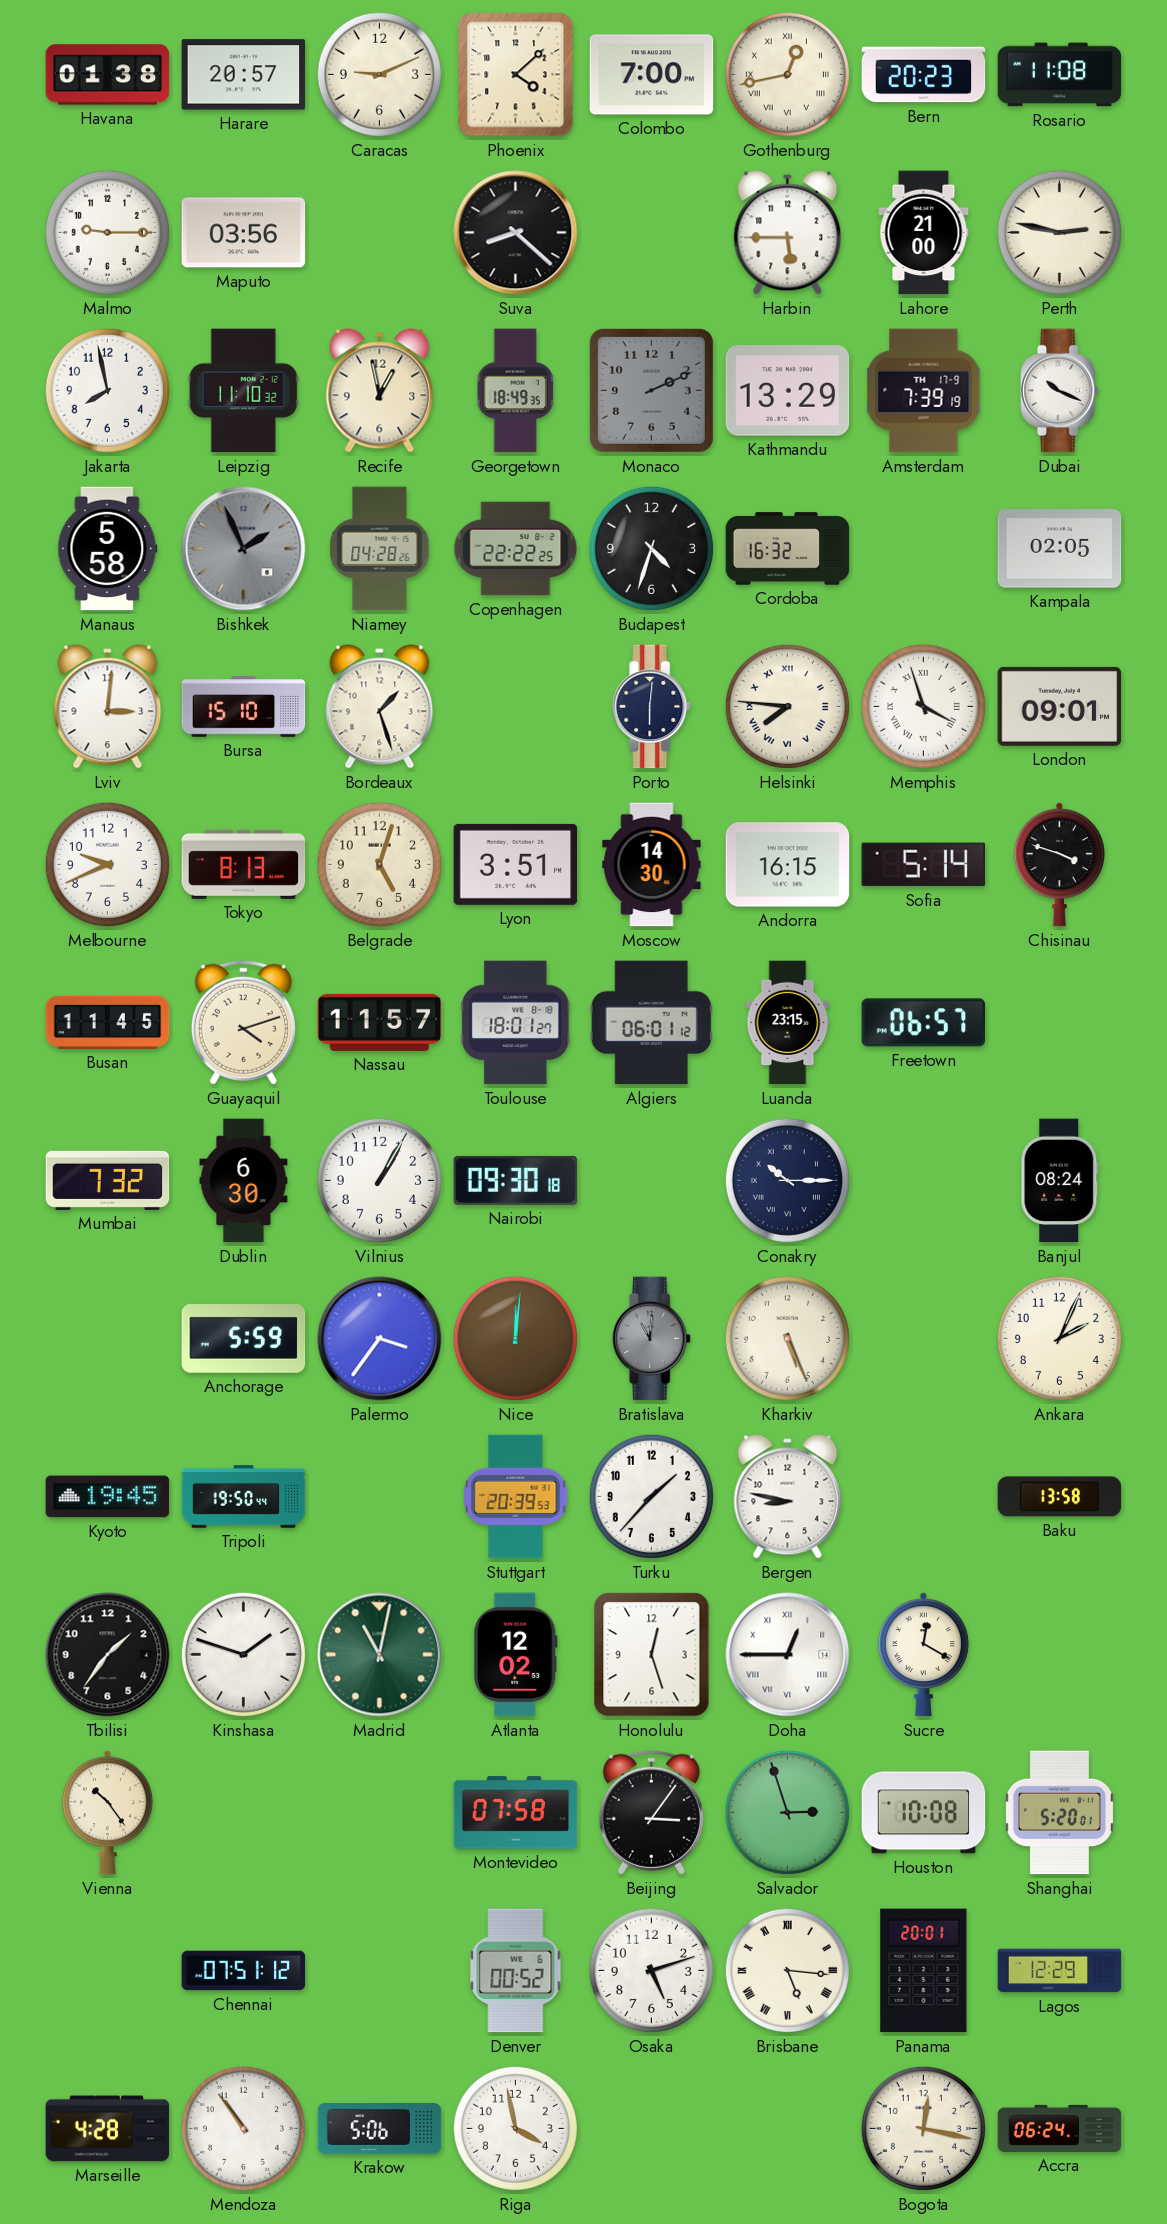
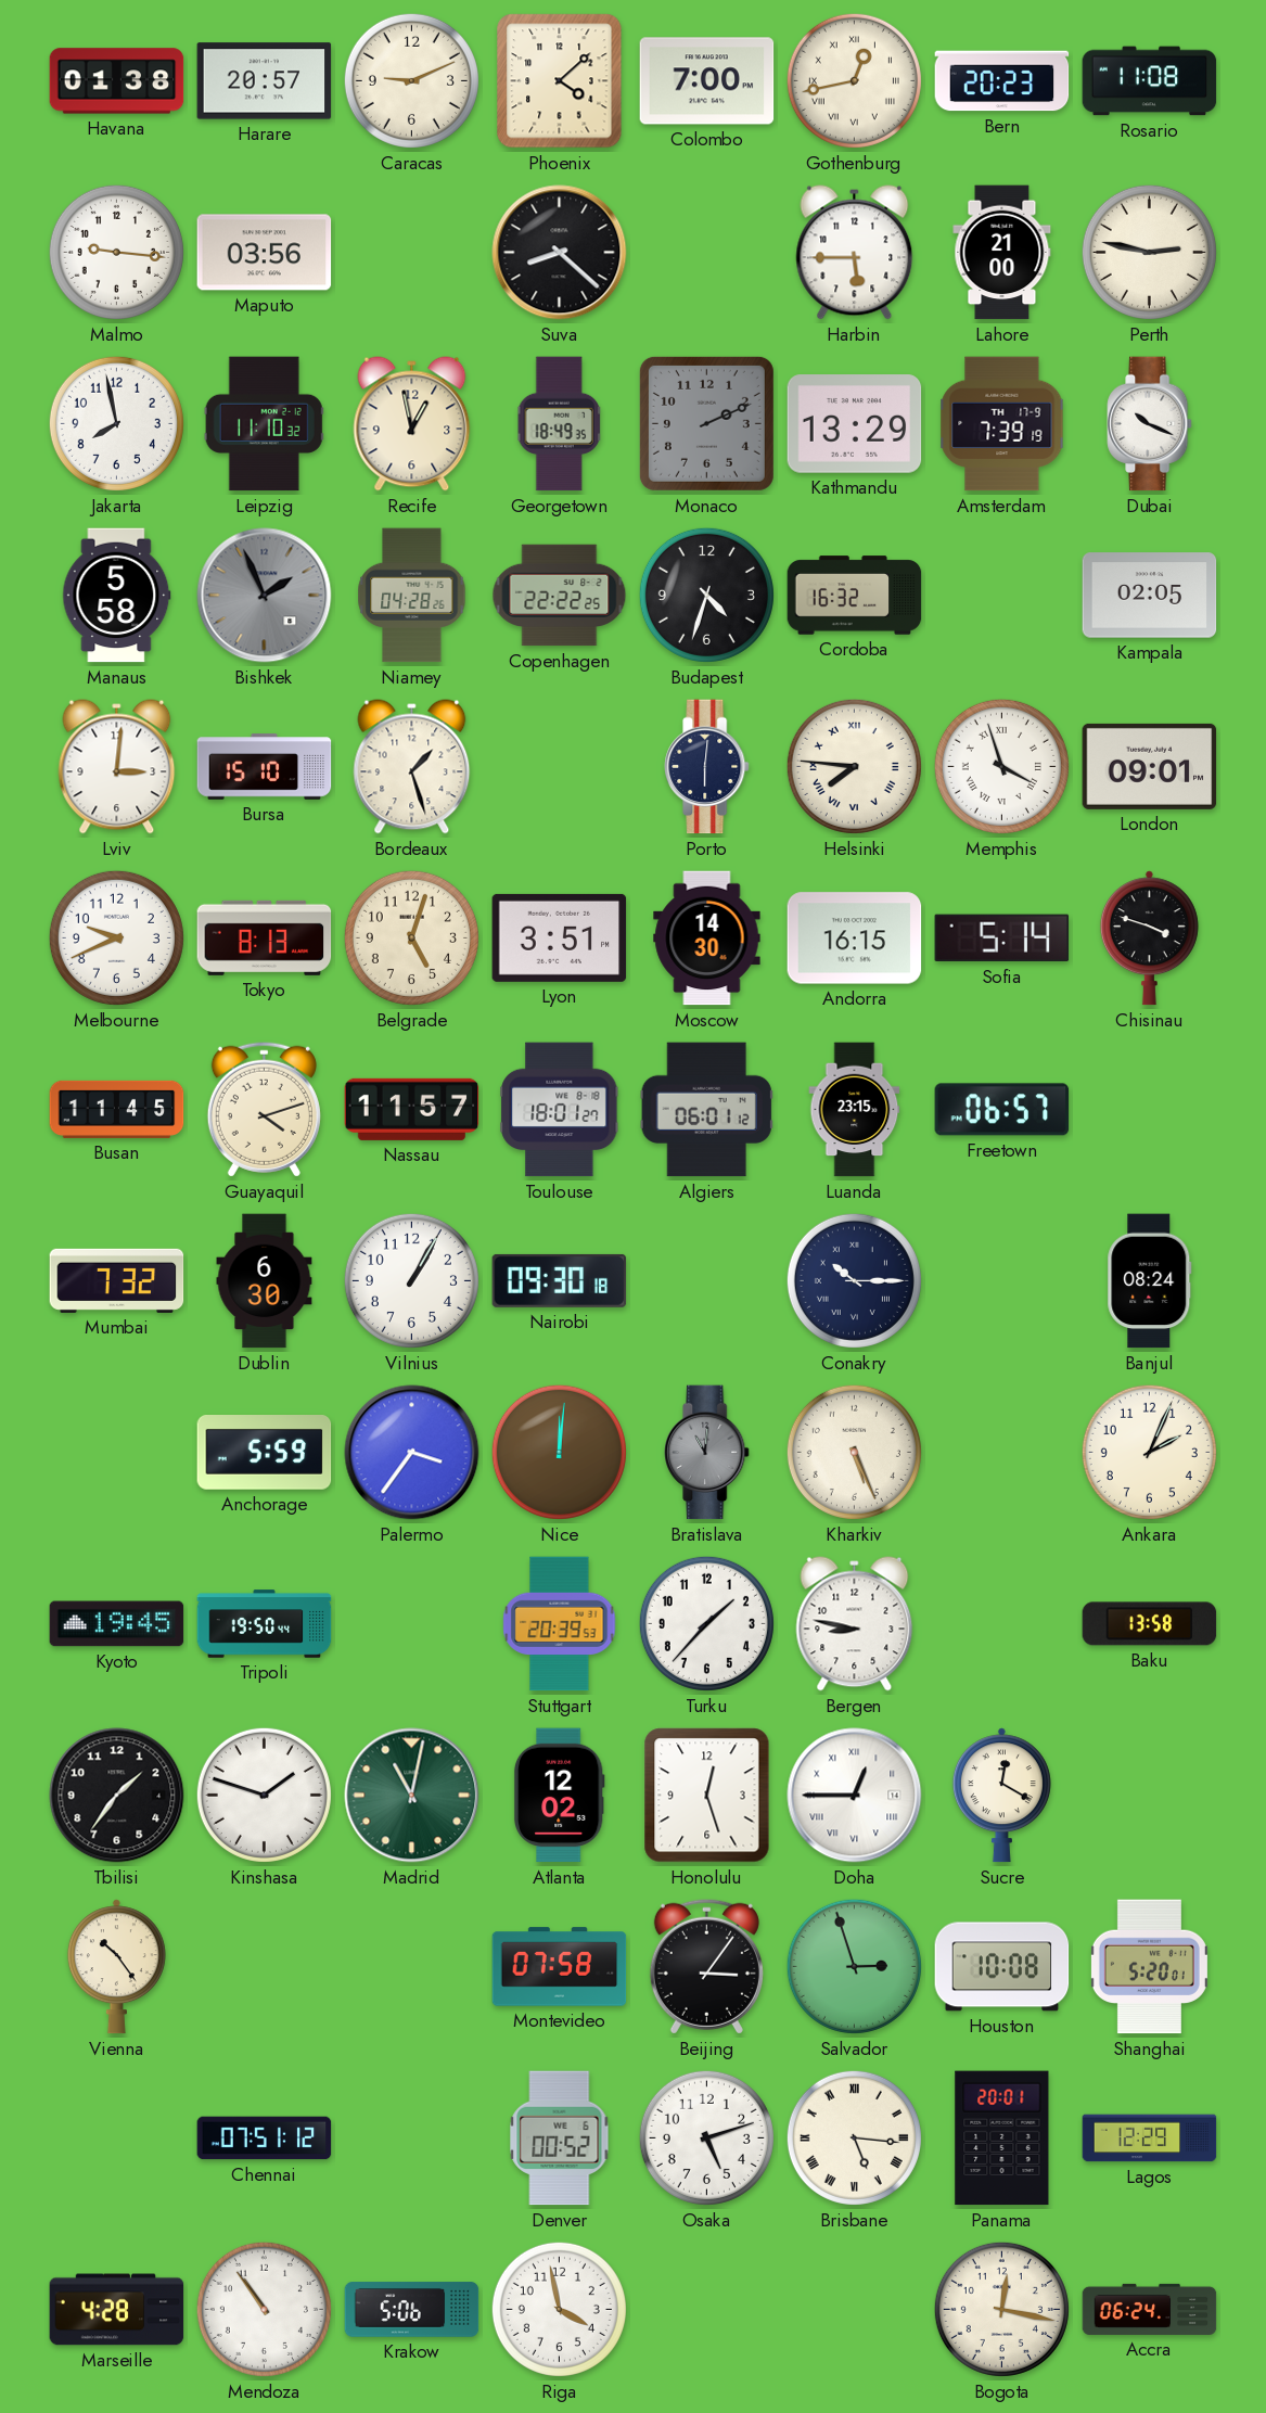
Malmo: 9:15 -> 9:16
